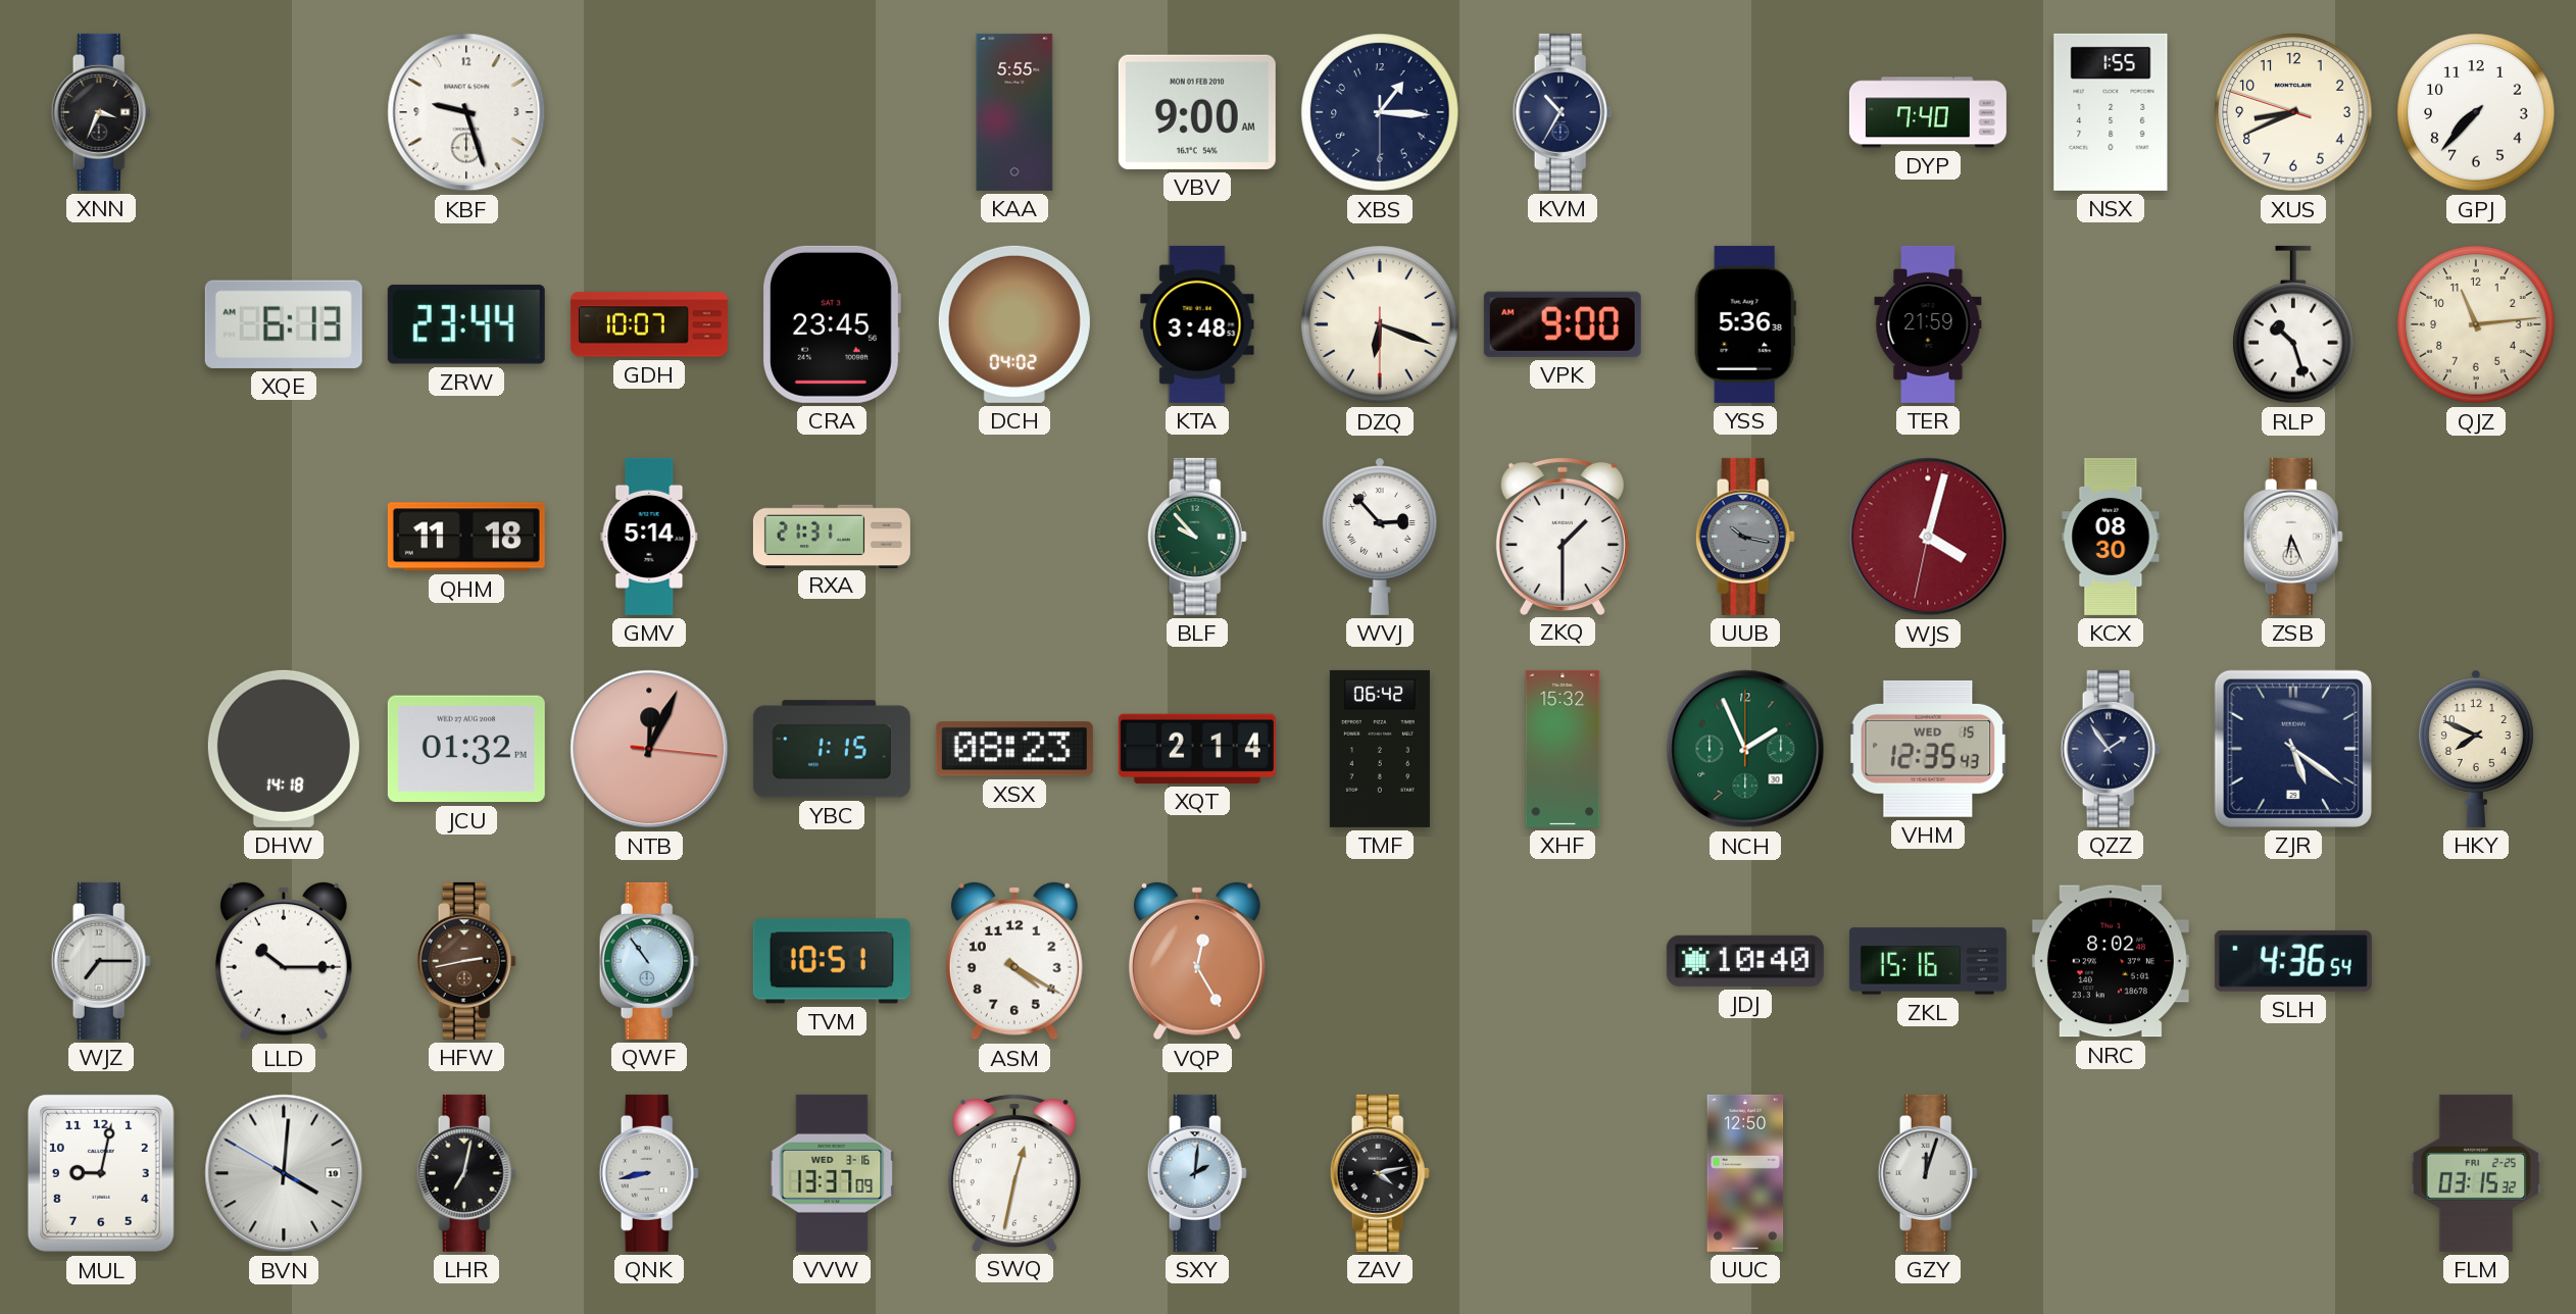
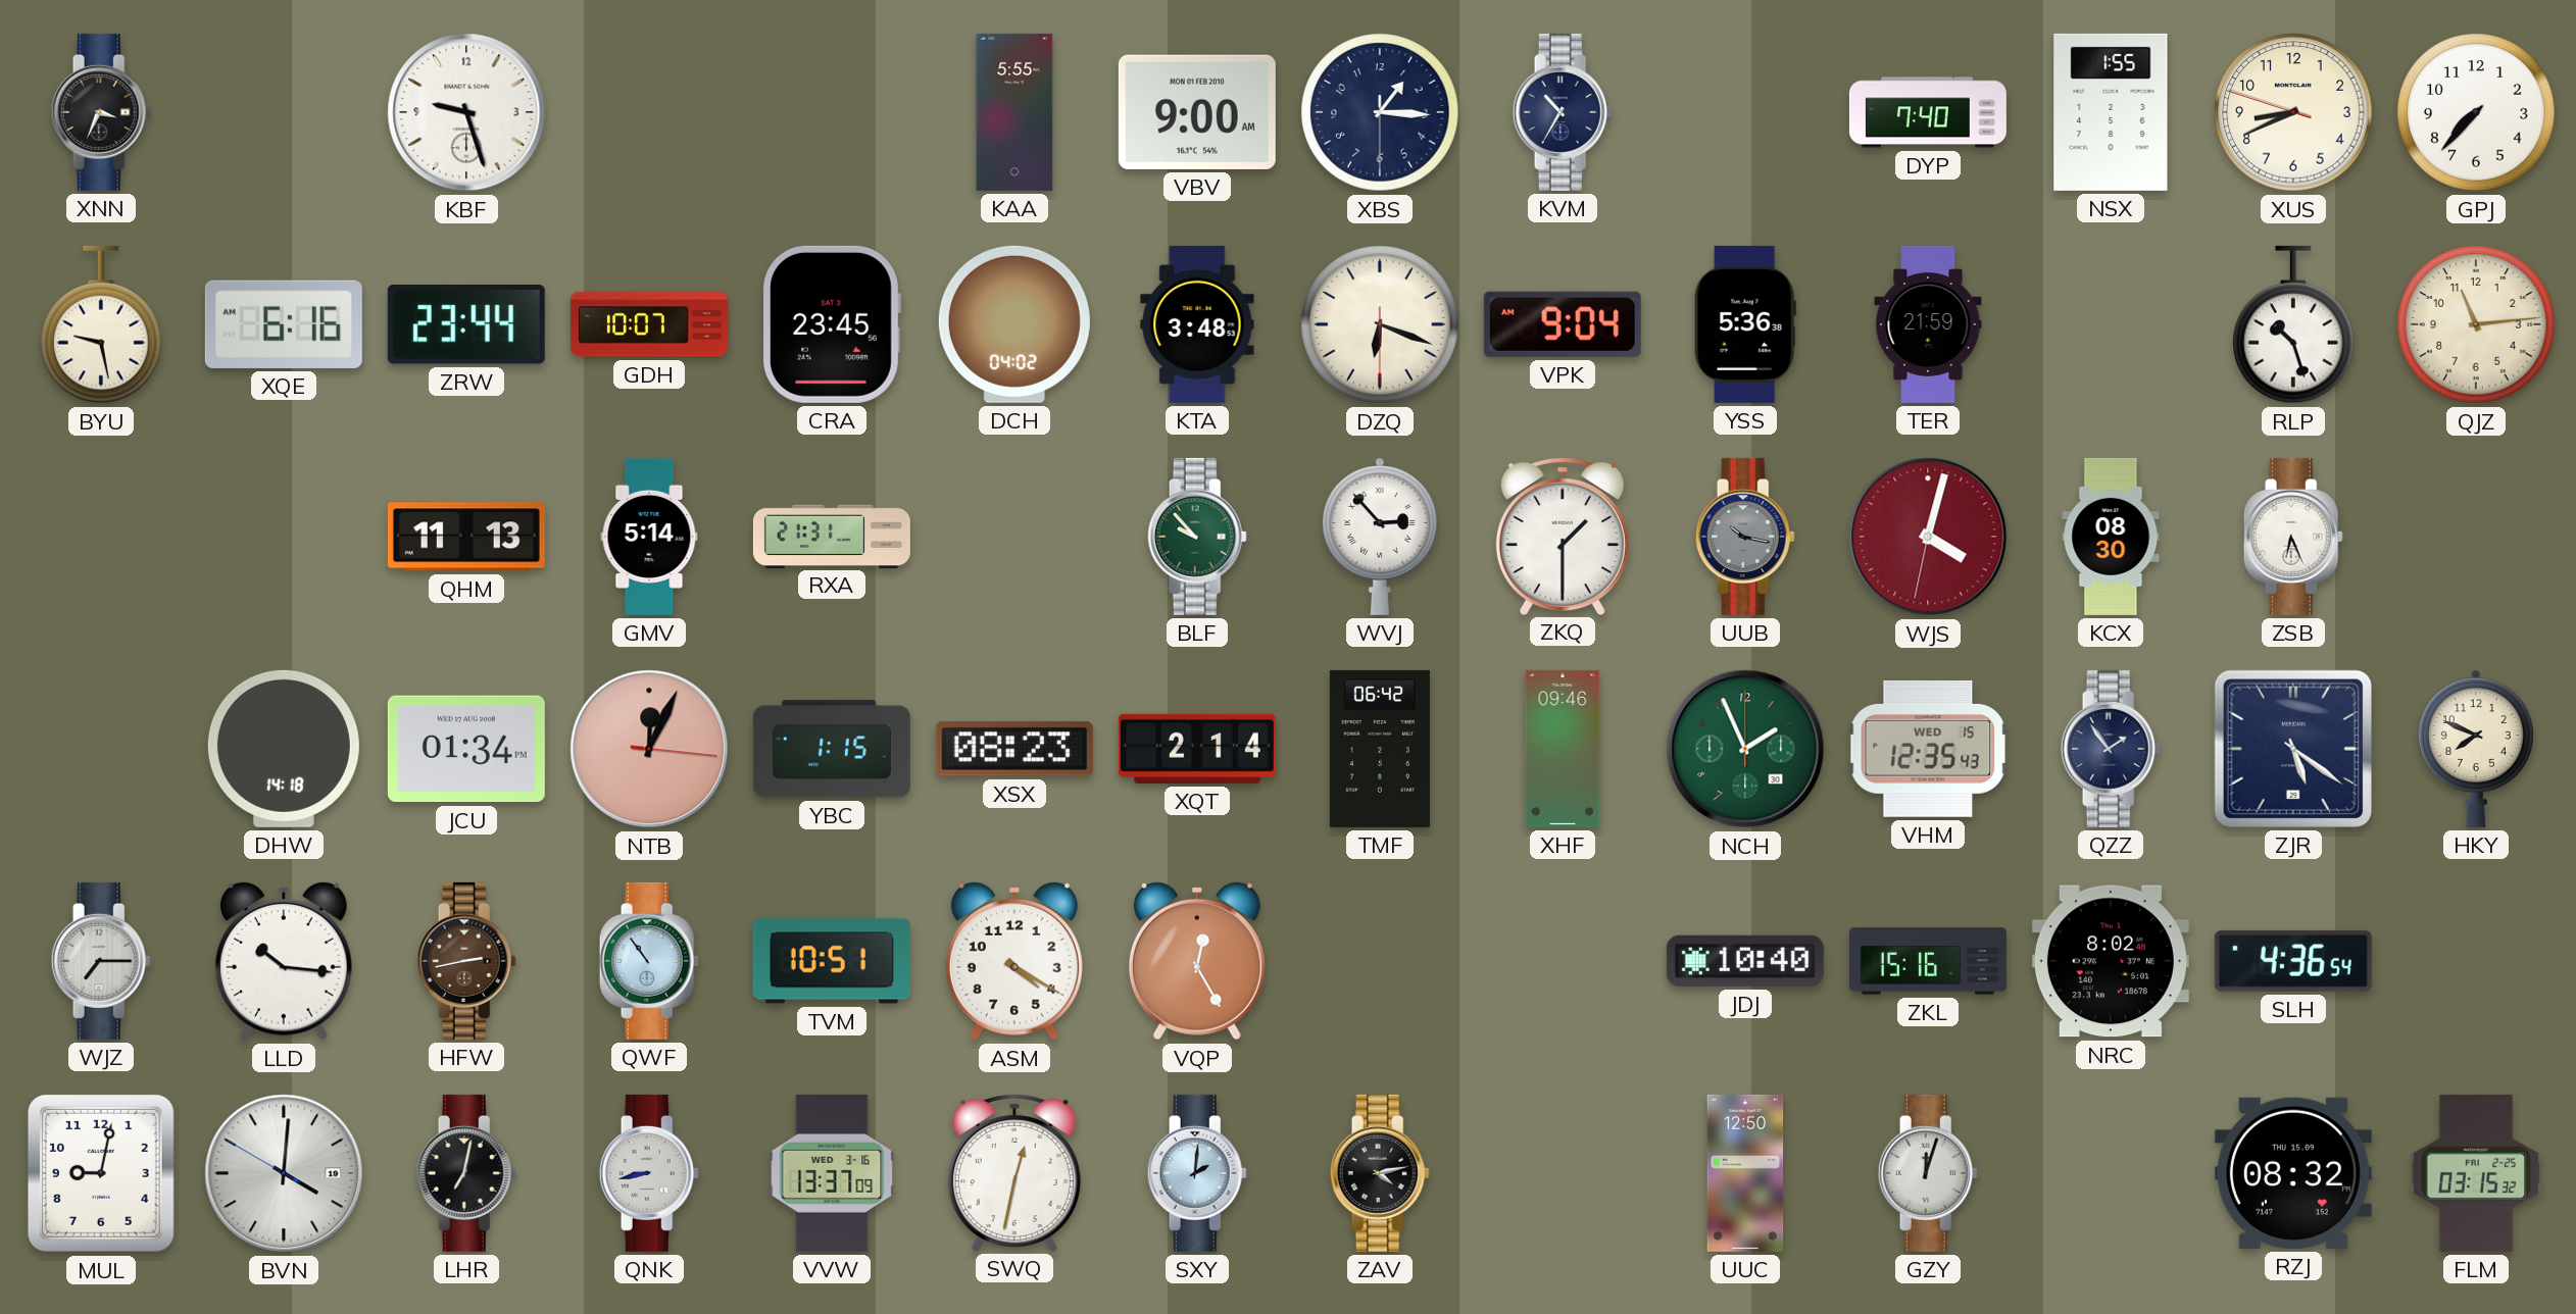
BYU: none -> 9:28
XQE: 6:13 -> 6:16
VPK: 9:00 -> 9:04
QHM: 11:18 -> 11:13
JCU: 01:32 -> 01:34
XHF: 15:32 -> 09:46
LLD: 10:15 -> 10:16
RZJ: none -> 08:32
